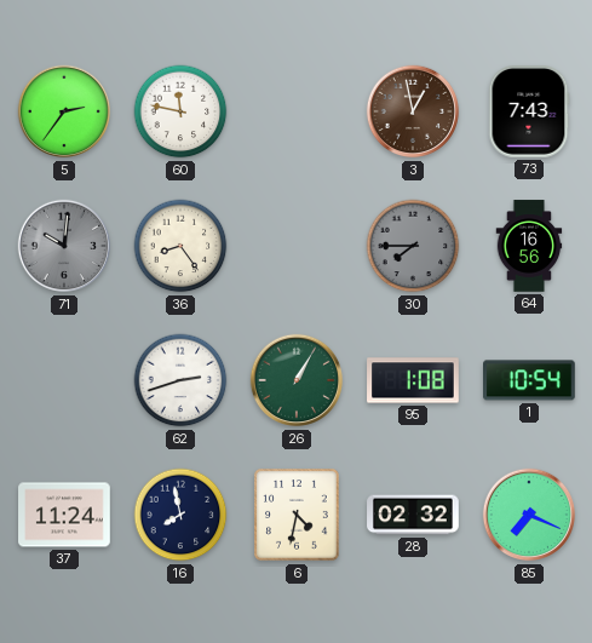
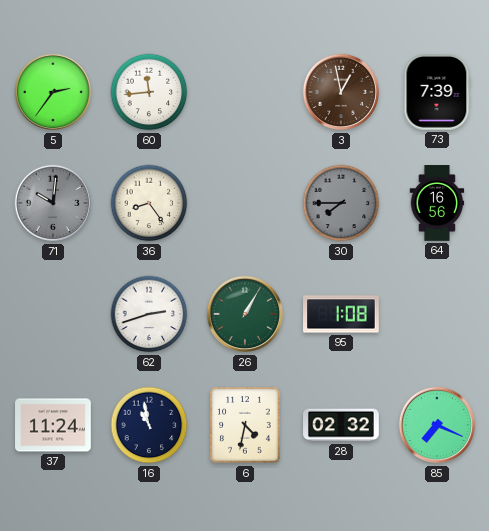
60: 11:47 -> 11:44
73: 7:43 -> 7:39
1: 10:54 -> none
16: 7:58 -> 10:58
